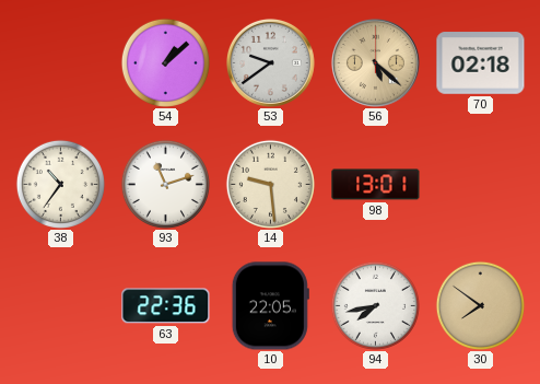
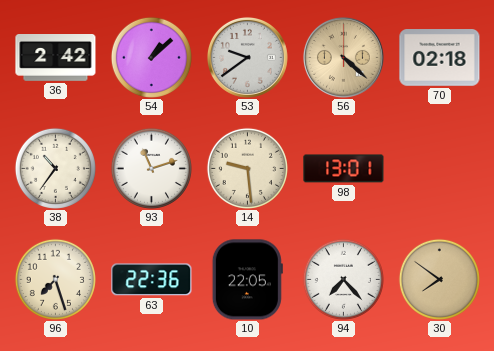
36: none -> 2:42
56: 5:22 -> 4:22
96: none -> 7:27
94: 7:43 -> 7:23
